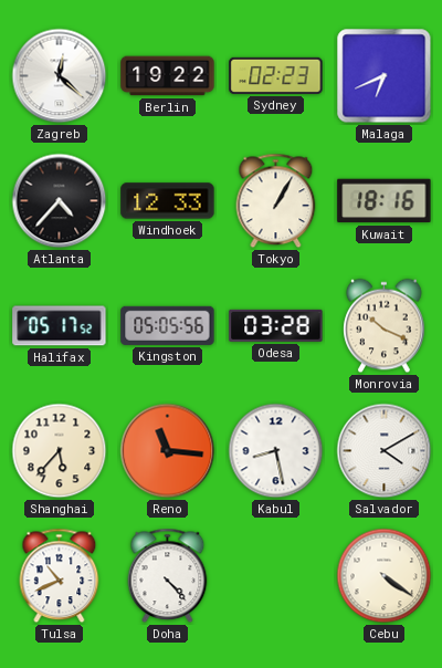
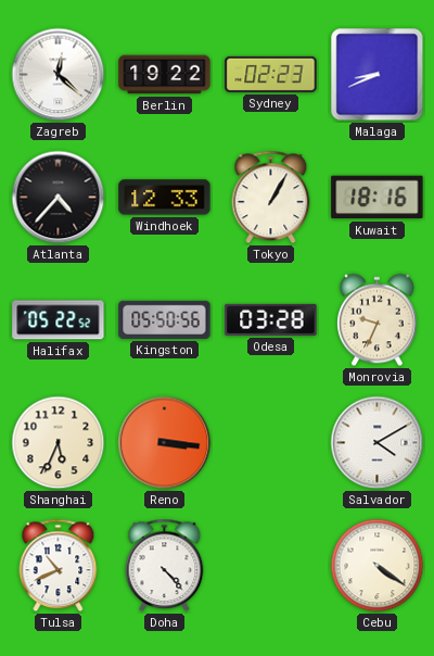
Malaga: 6:41 -> 8:41
Halifax: 05:17 -> 05:22
Kingston: 05:05 -> 05:50
Monrovia: 10:19 -> 9:34
Shanghai: 5:37 -> 5:34
Reno: 11:16 -> 3:16
Kabul: 8:28 -> none
